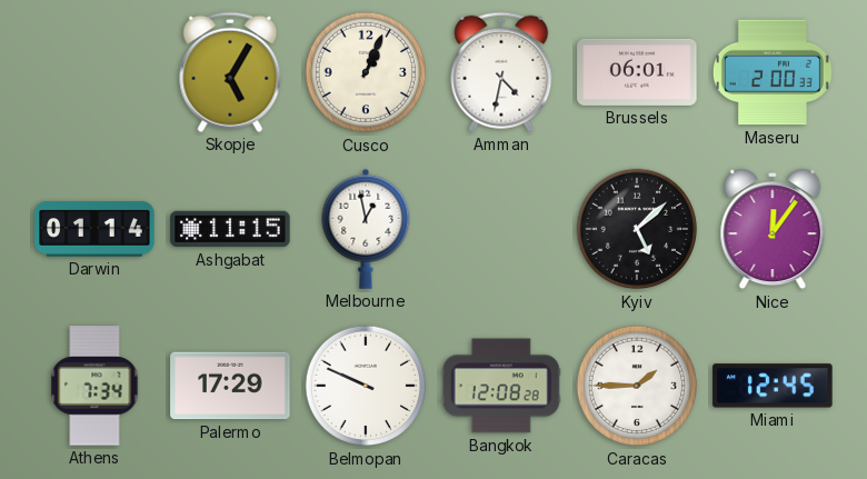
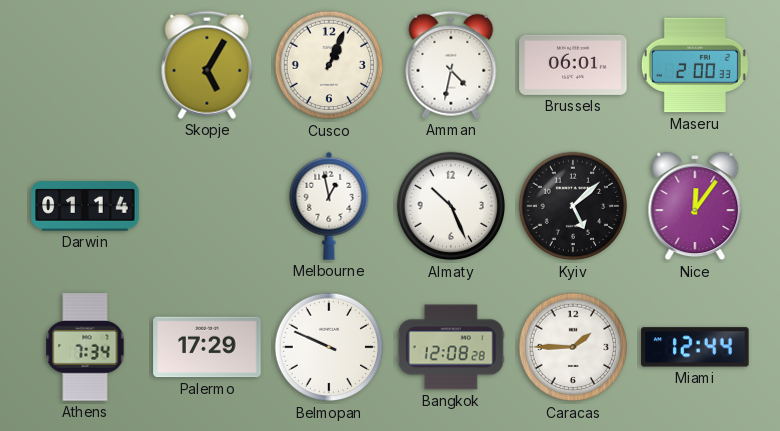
Ashgabat: 11:15 -> none
Almaty: none -> 10:26
Miami: 12:45 -> 12:44
